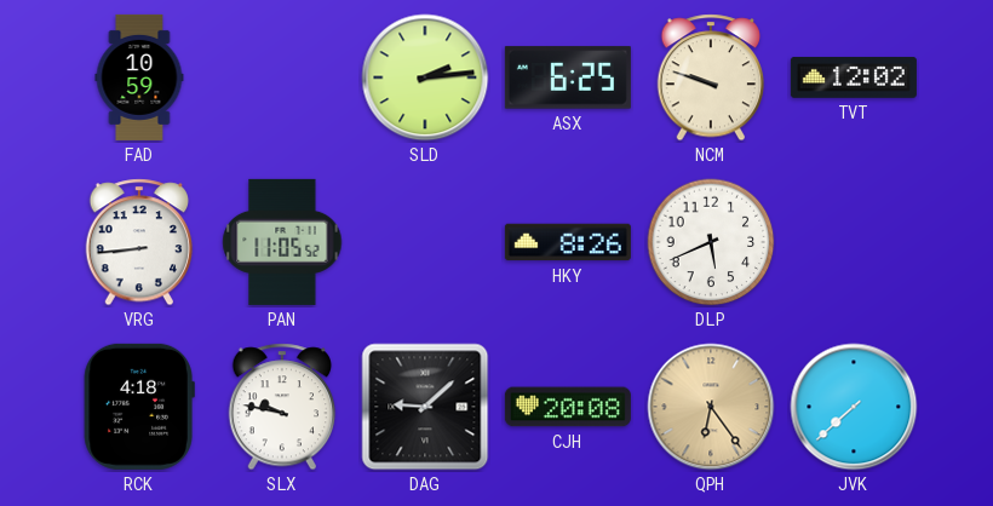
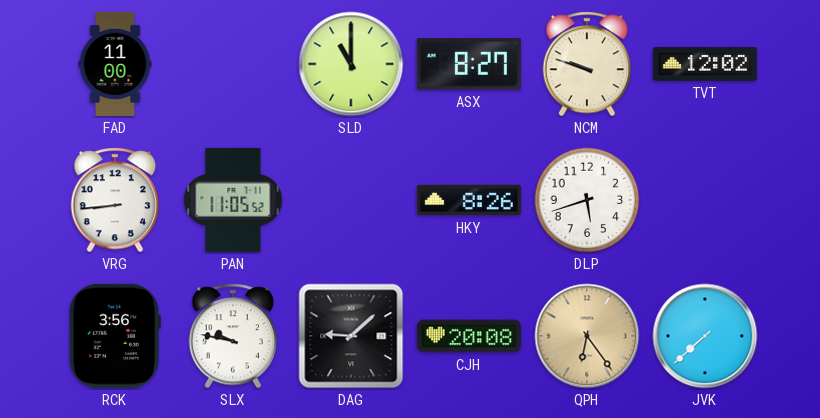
FAD: 10:59 -> 11:00
SLD: 2:14 -> 11:00
ASX: 6:25 -> 8:27
DLP: 5:41 -> 5:42
RCK: 4:18 -> 3:56
